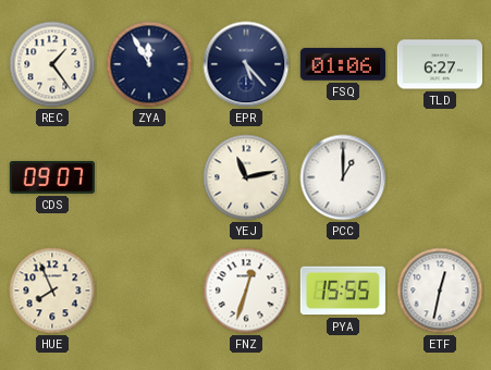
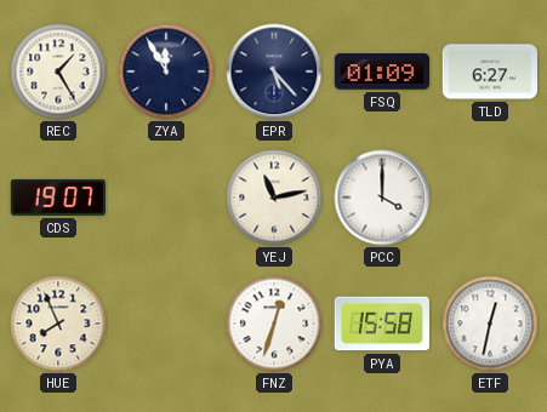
REC: 1:24 -> 1:25
FSQ: 01:06 -> 01:09
CDS: 09:07 -> 19:07
PCC: 1:00 -> 4:00
PYA: 15:55 -> 15:58
